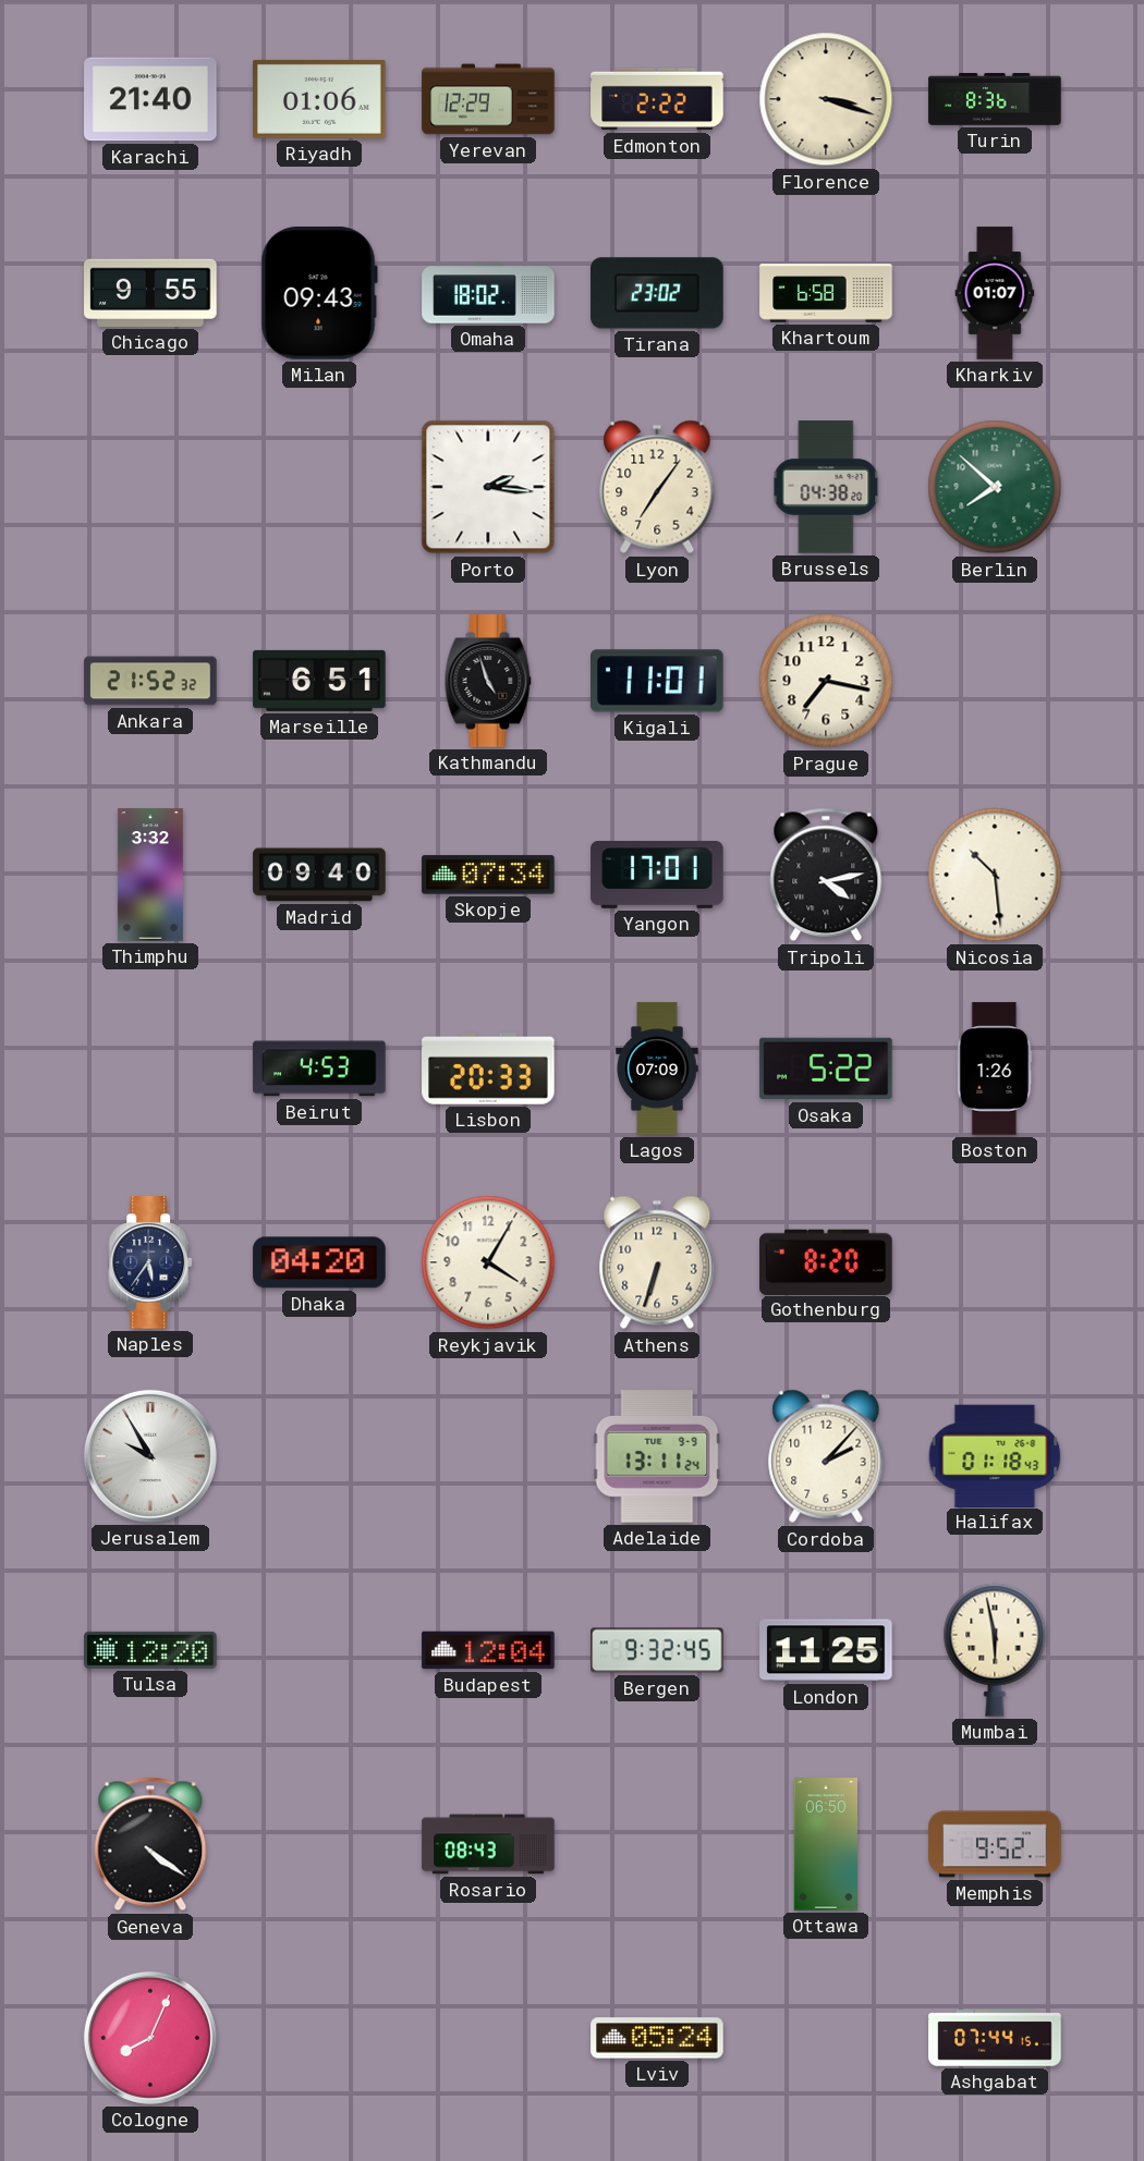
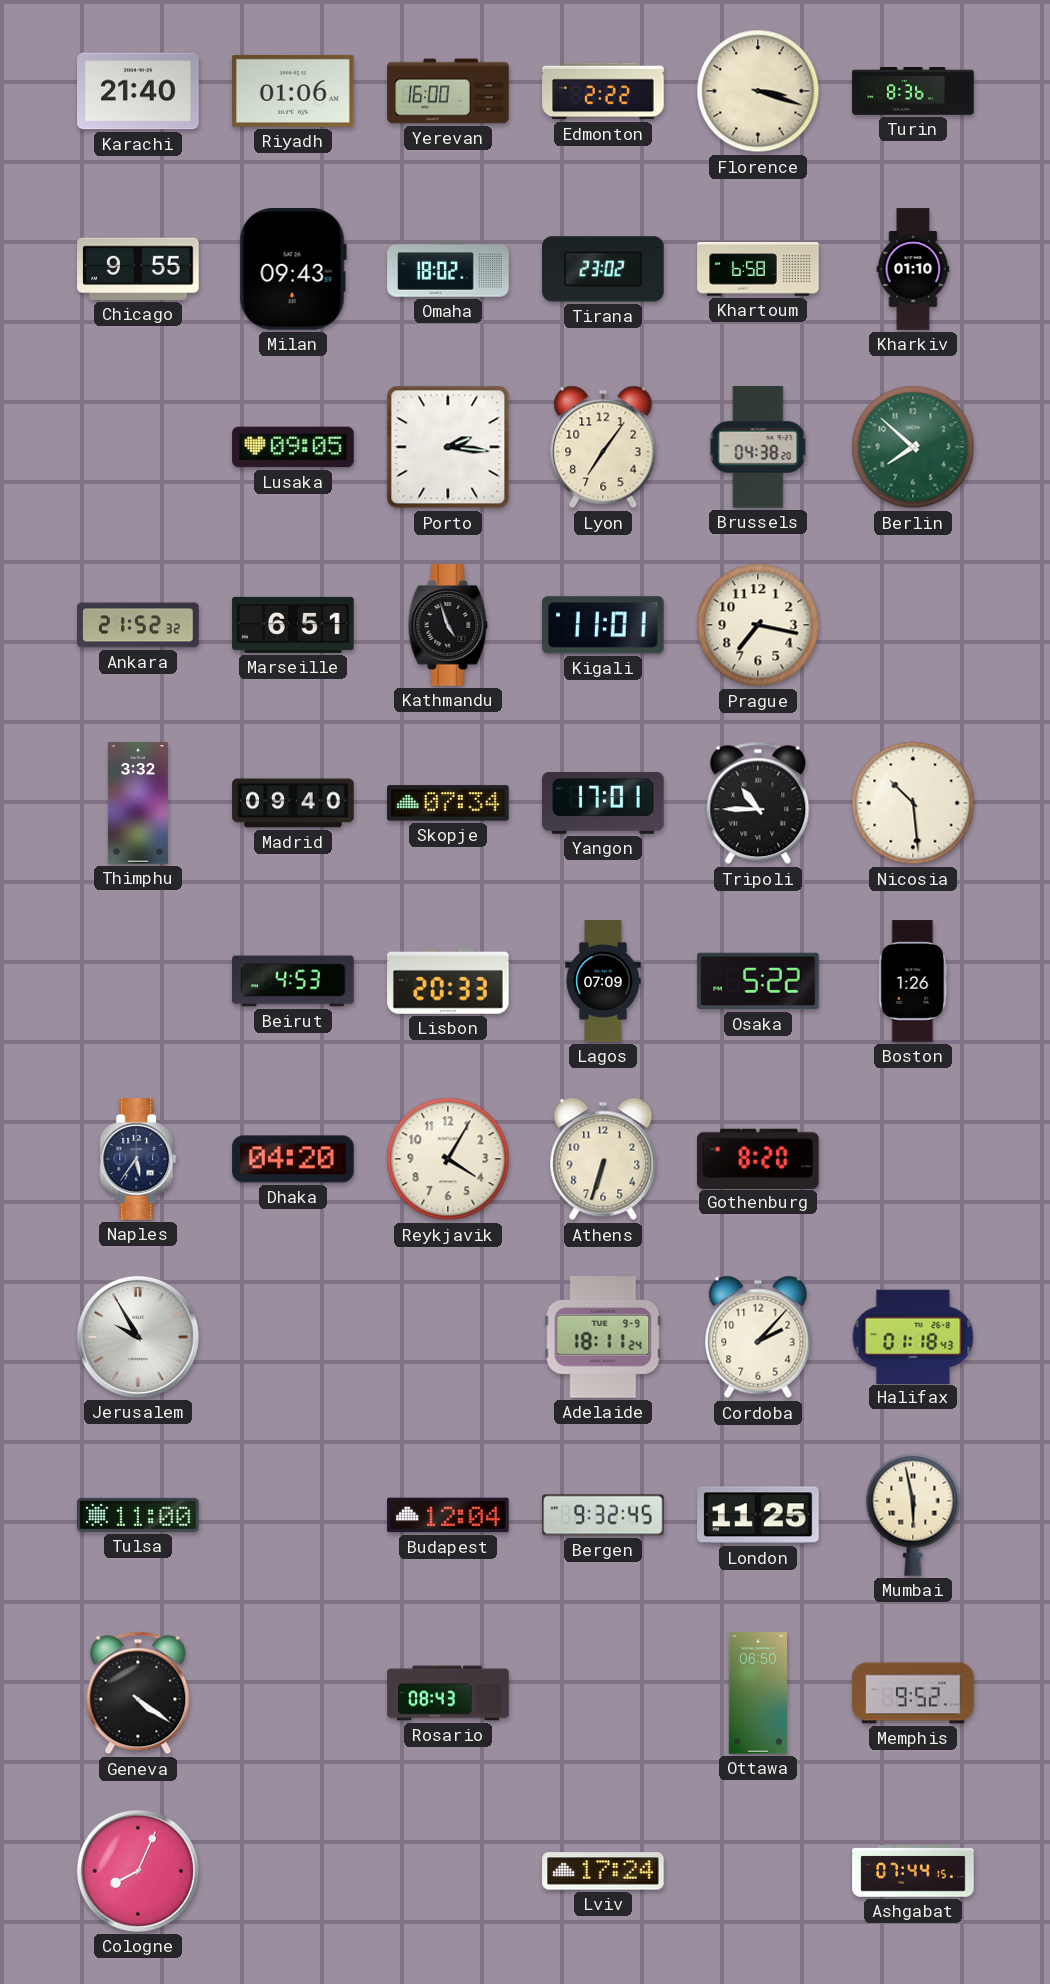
Yerevan: 12:29 -> 16:00
Kharkiv: 01:07 -> 01:10
Lusaka: none -> 09:05
Tripoli: 4:13 -> 10:45
Adelaide: 13:11 -> 18:11
Tulsa: 12:20 -> 11:00
Lviv: 05:24 -> 17:24
